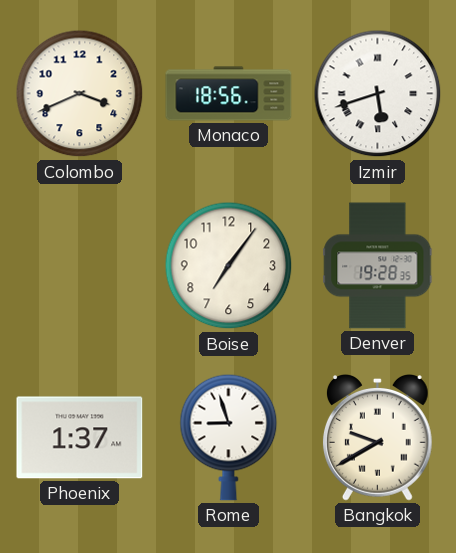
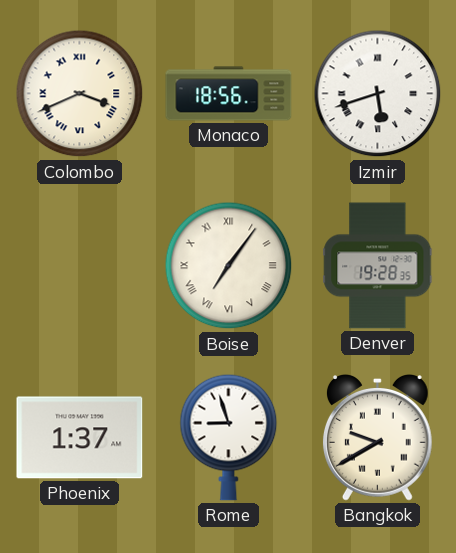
Colombo numerals: Arabic -> Roman
Boise numerals: Arabic -> Roman
